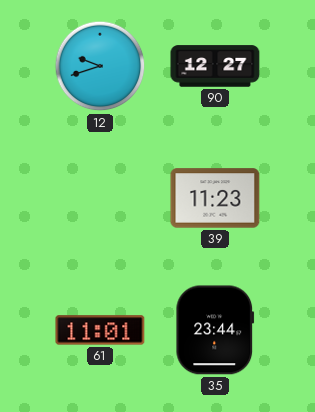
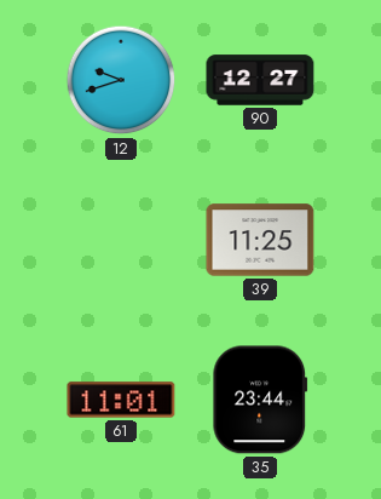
39: 11:23 -> 11:25
